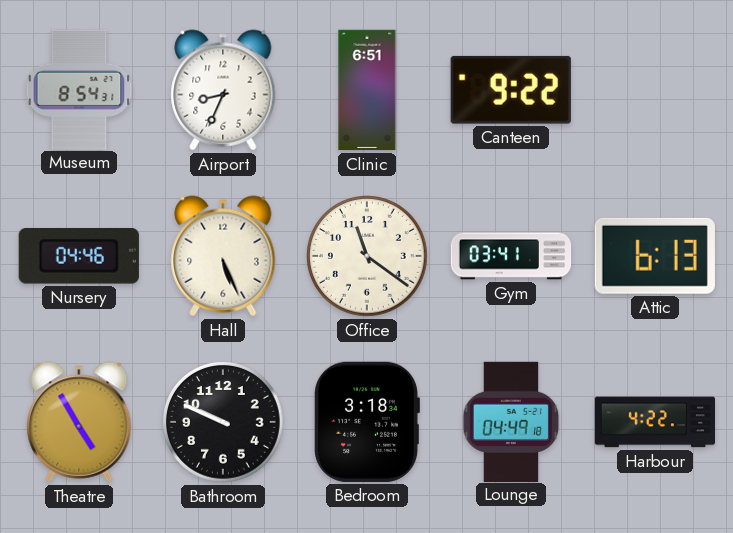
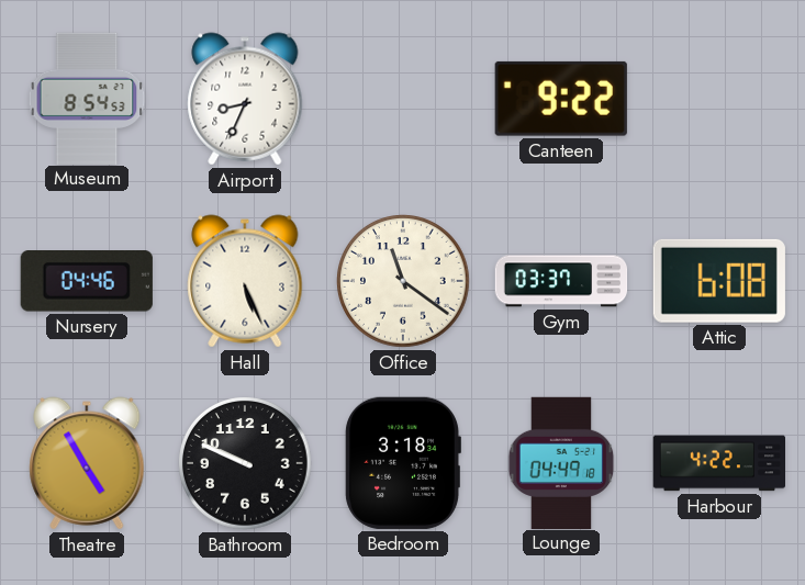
Museum: 8:54:31 -> 8:54:53
Clinic: 6:51 -> none
Gym: 03:41 -> 03:37
Attic: 6:13 -> 6:08
